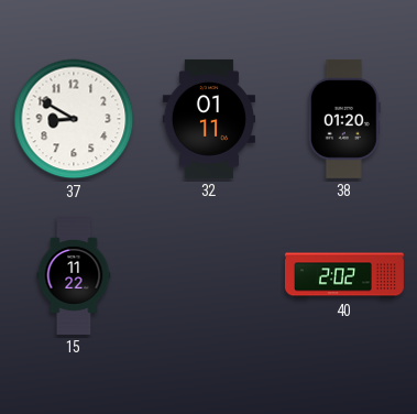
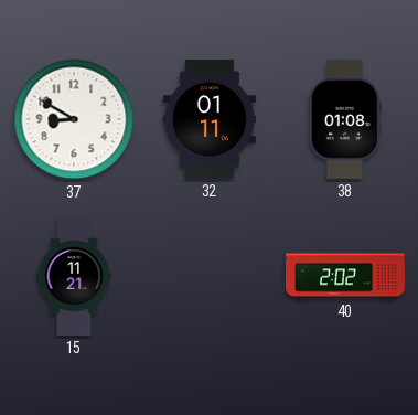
38: 01:20 -> 01:08
15: 11:22 -> 11:21
